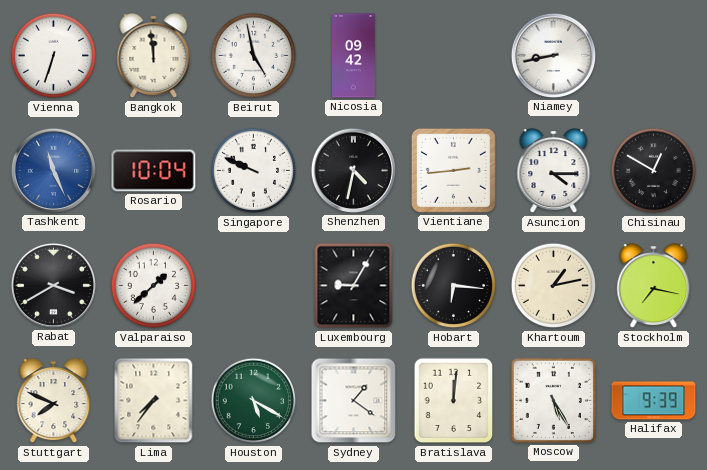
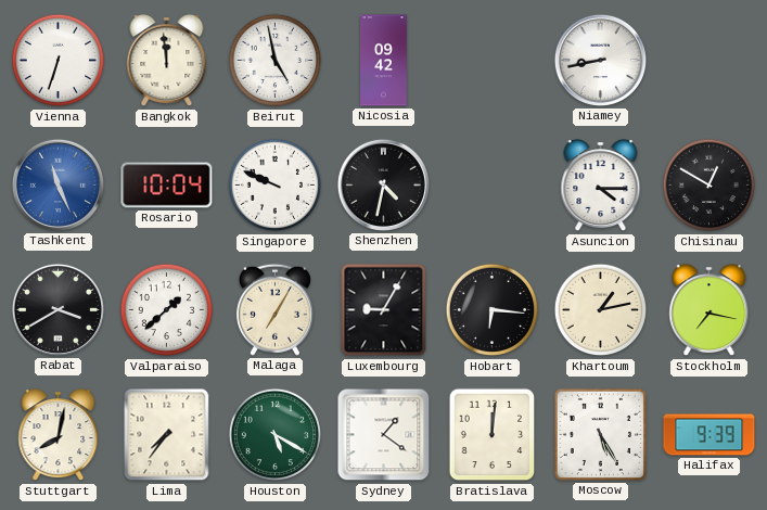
Vientiane: 2:44 -> none
Malaga: none -> 7:05
Stuttgart: 7:49 -> 8:02
